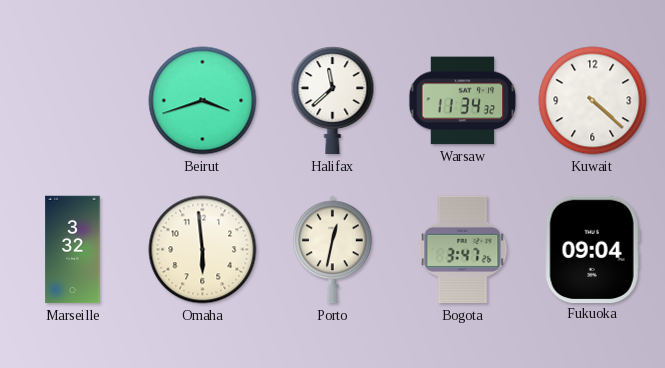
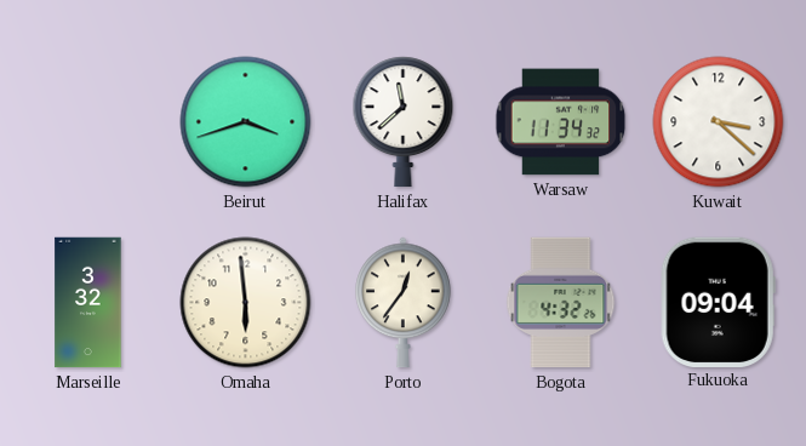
Kuwait: 4:22 -> 3:22
Porto: 12:32 -> 12:36
Bogota: 3:47 -> 4:32
